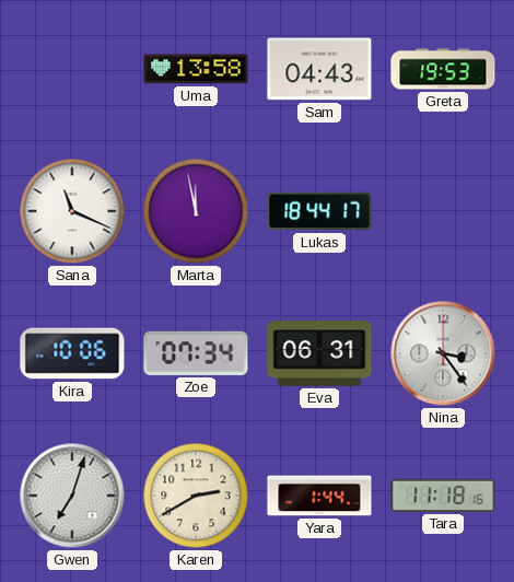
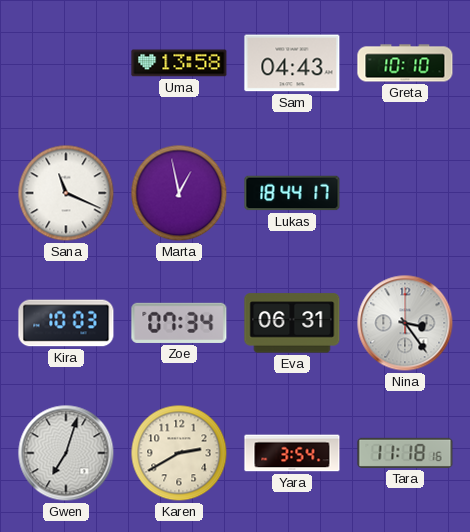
Greta: 19:53 -> 10:10
Marta: 11:58 -> 12:58
Kira: 10:06 -> 10:03
Yara: 1:44 -> 3:54
